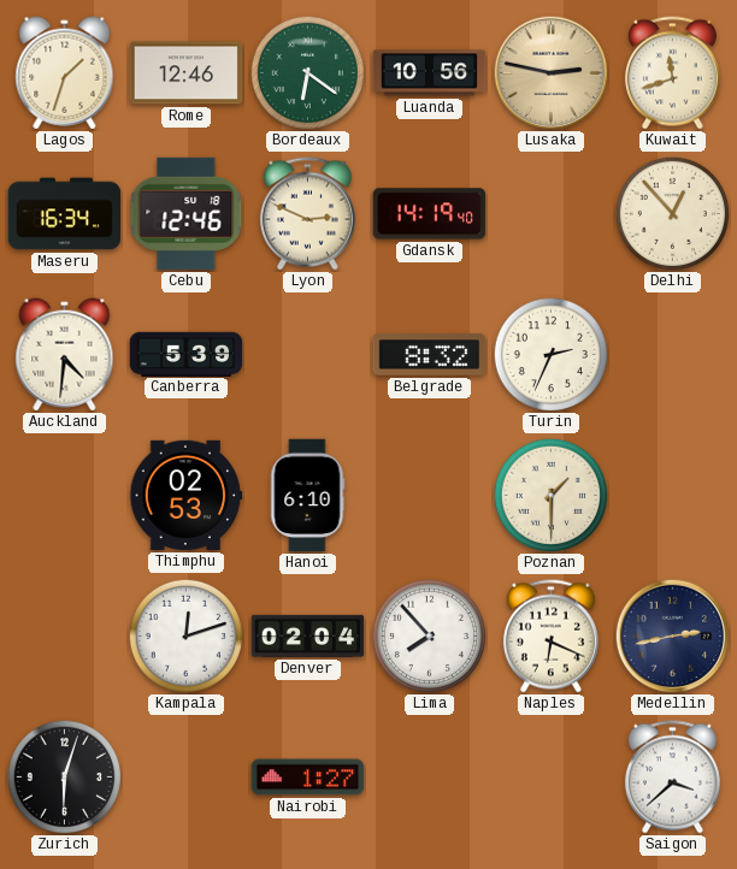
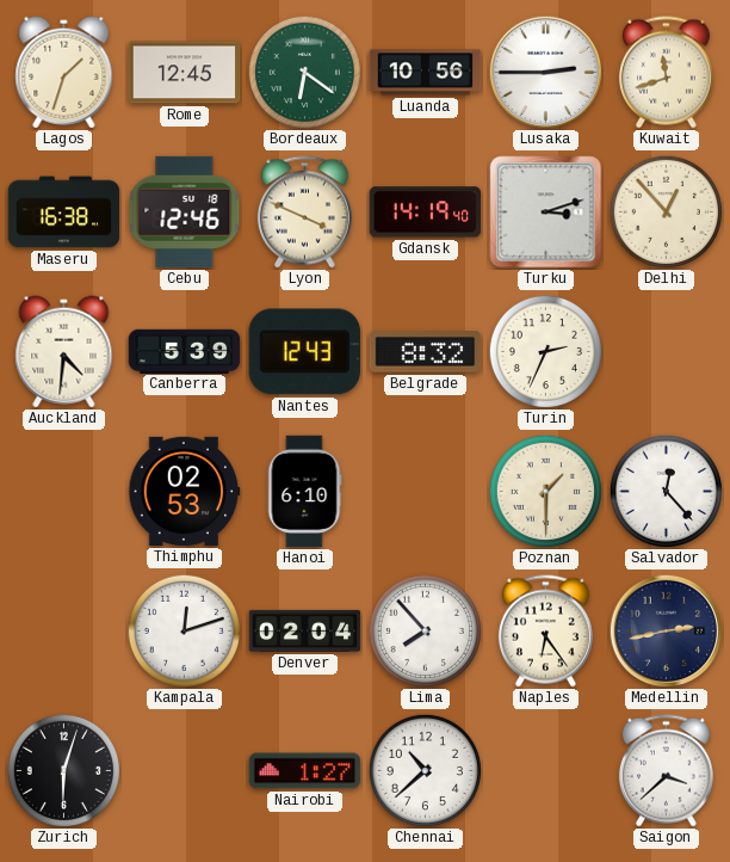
Rome: 12:46 -> 12:45
Lusaka: 2:47 -> 2:45
Lusaka dial: champagne -> white
Maseru: 16:34 -> 16:38
Lyon: 2:49 -> 3:49
Turku: none -> 3:12
Nantes: none -> 12:43
Salvador: none -> 12:23
Naples: 6:19 -> 6:24
Chennai: none -> 10:38
